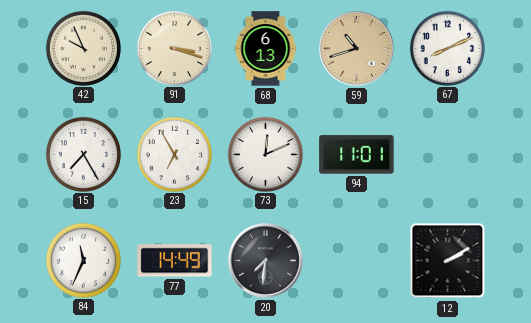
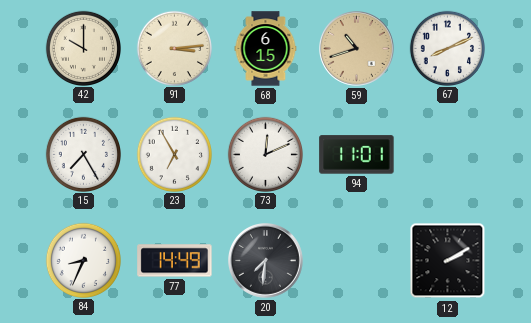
42: 9:56 -> 10:00
91: 3:18 -> 3:14
68: 6:13 -> 6:15
84: 11:34 -> 8:34
